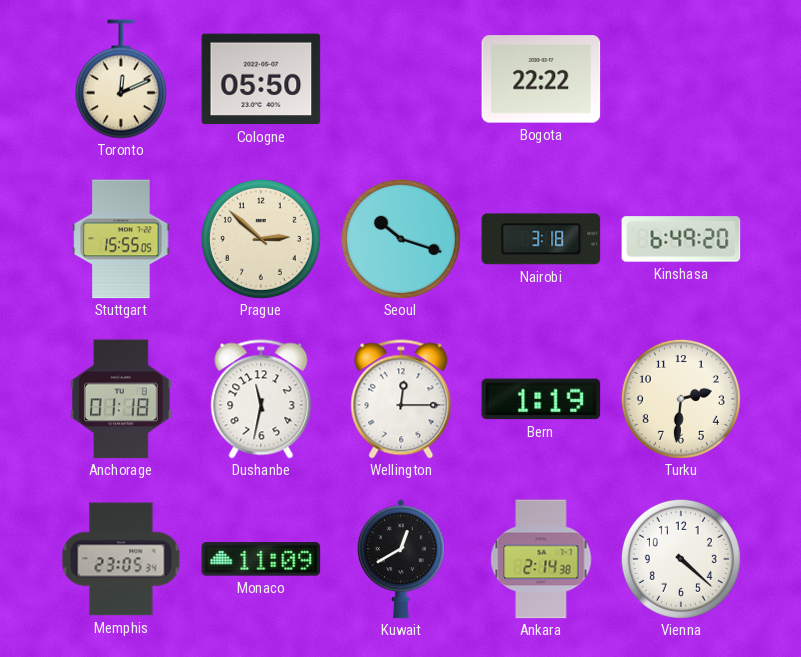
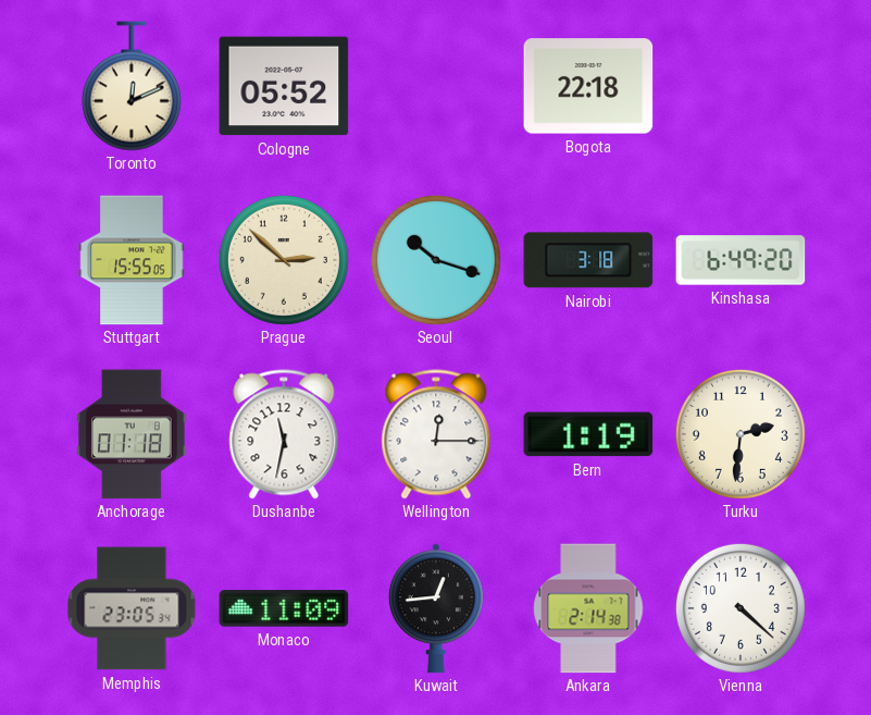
Cologne: 05:50 -> 05:52
Bogota: 22:22 -> 22:18
Kuwait: 12:40 -> 12:44
